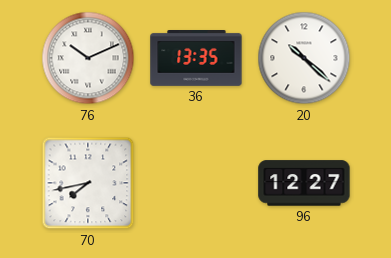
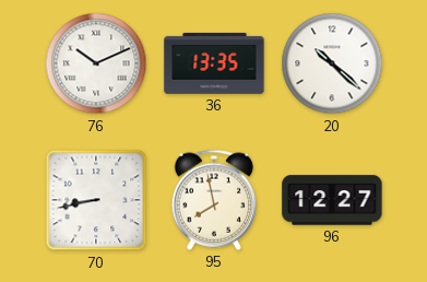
70: 7:43 -> 8:43
95: none -> 7:58
